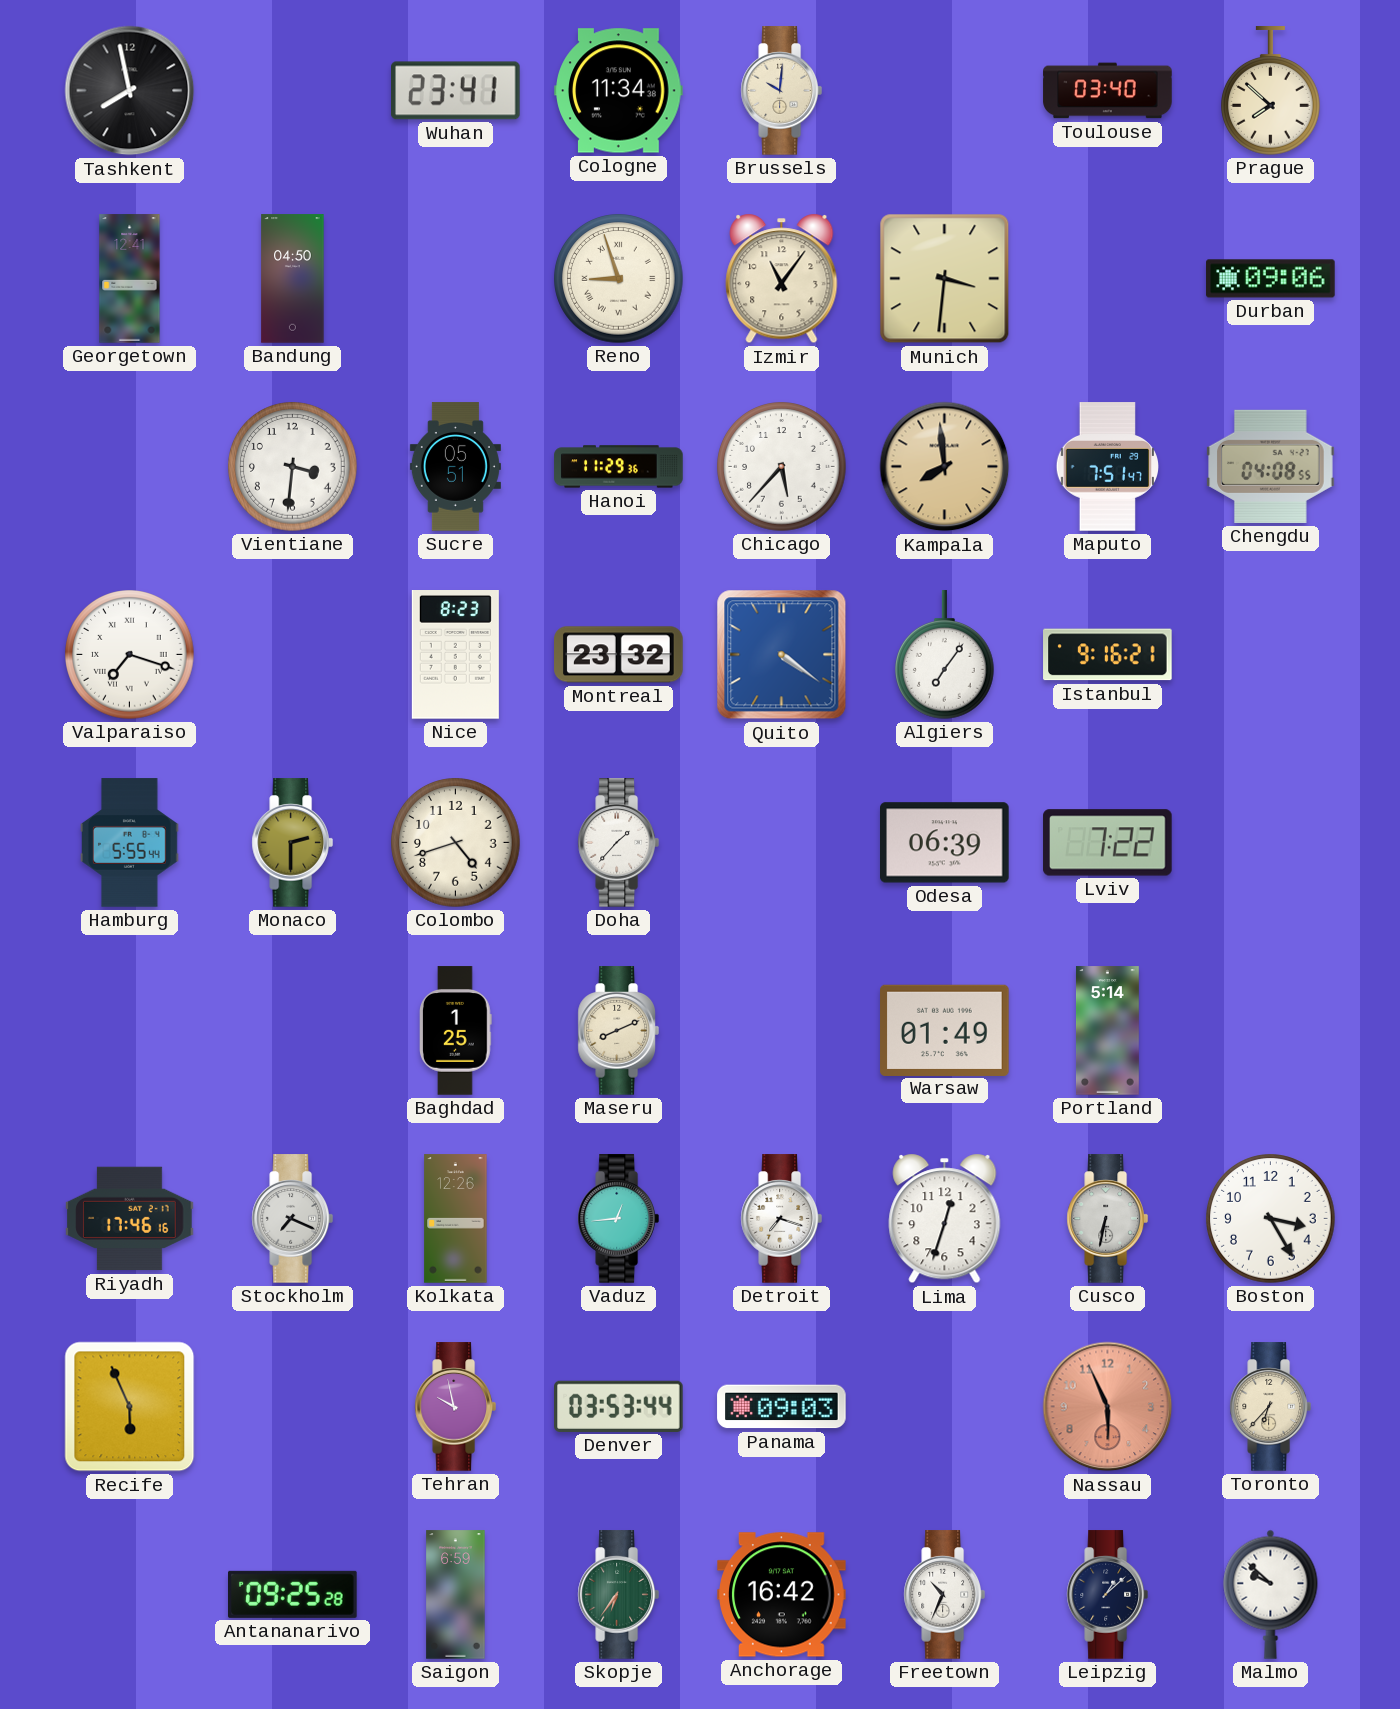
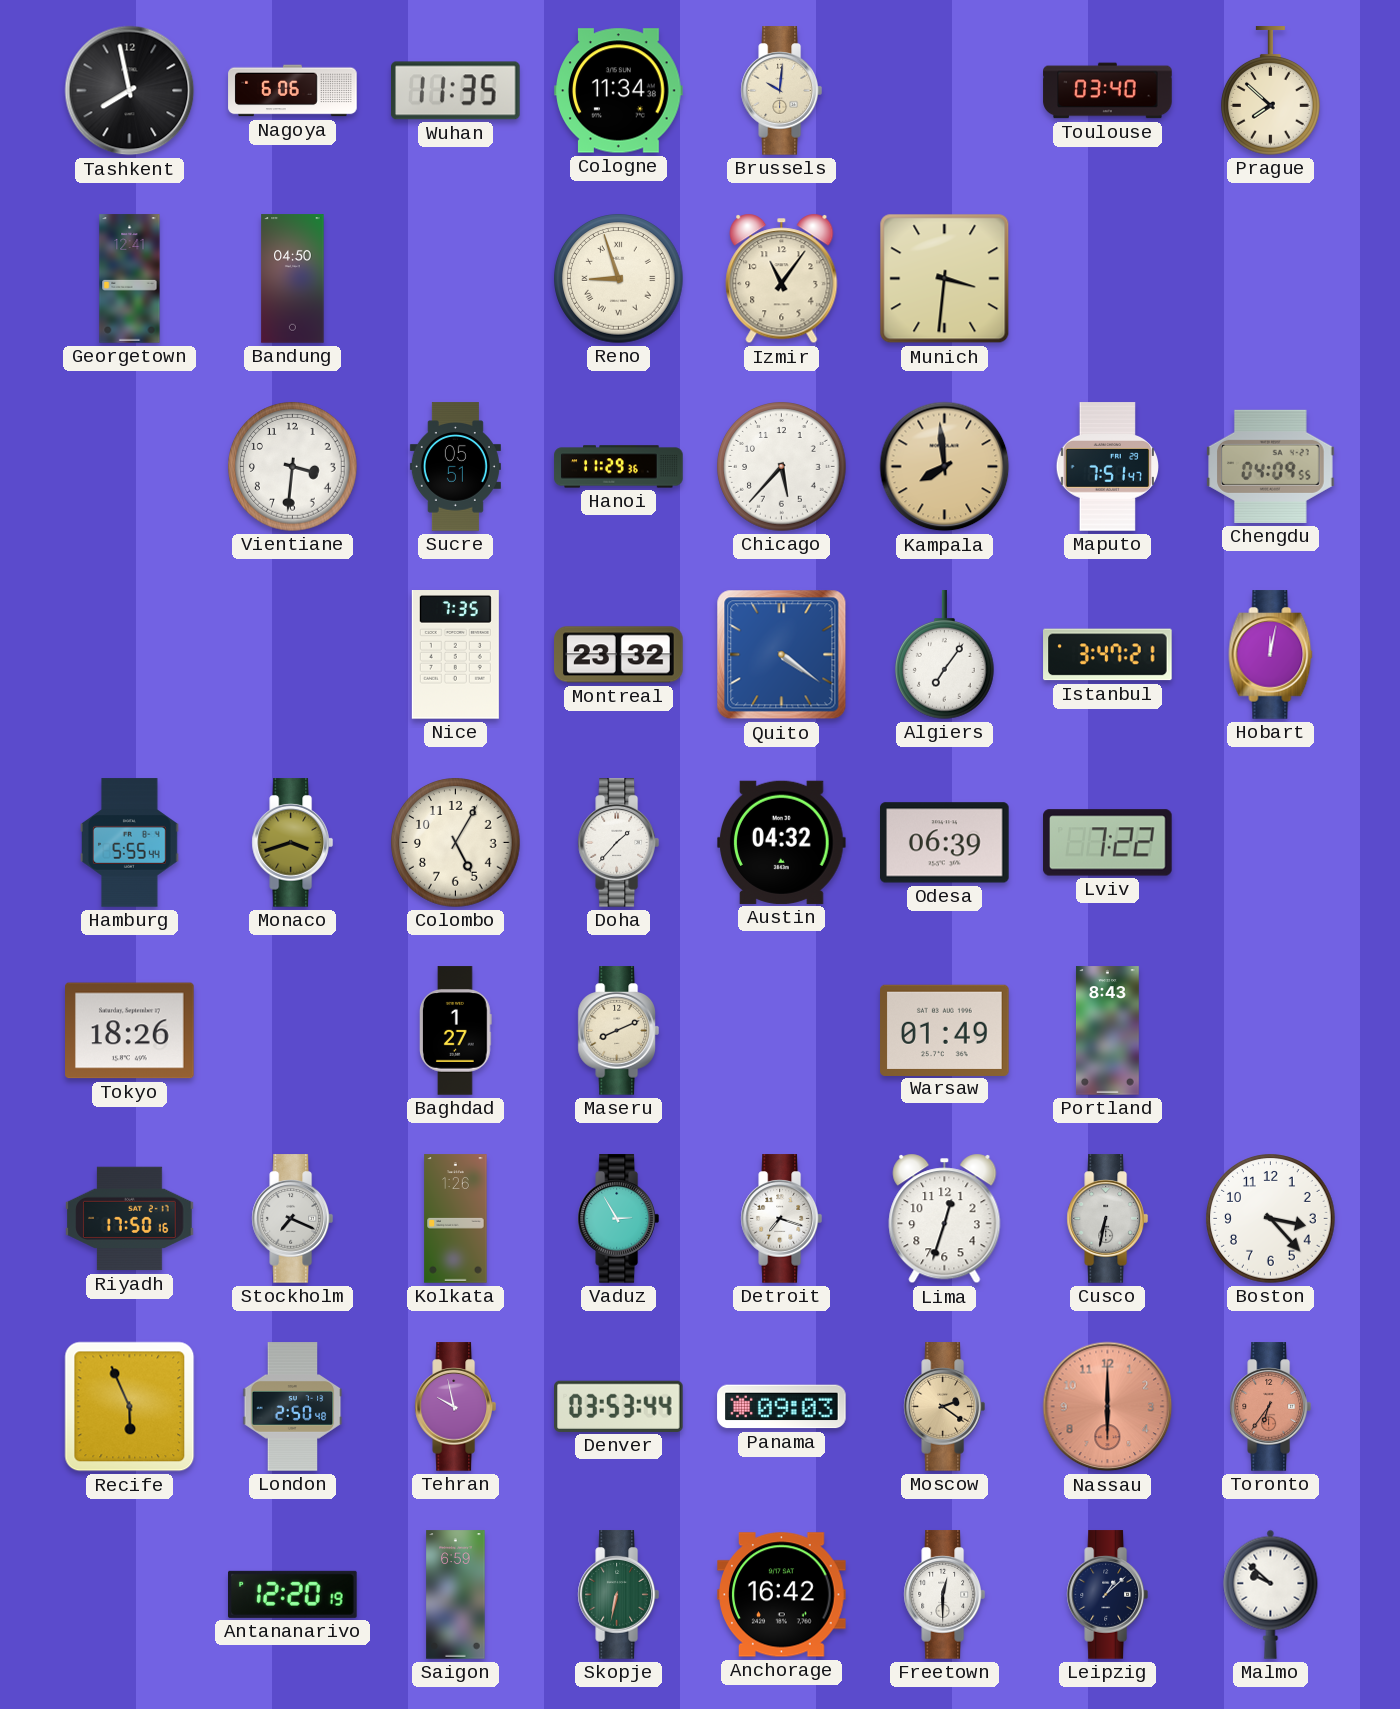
Nagoya: none -> 6:06
Wuhan: 23:41 -> 11:35
Durban: 09:06 -> none
Chengdu: 04:08 -> 04:09
Valparaiso: 7:18 -> none
Nice: 8:23 -> 7:35
Istanbul: 9:16 -> 3:47
Hobart: none -> 12:02
Monaco: 2:30 -> 3:42
Colombo: 4:42 -> 5:05
Austin: none -> 04:32
Tokyo: none -> 18:26
Baghdad: 1:25 -> 1:27
Portland: 5:14 -> 8:43
Riyadh: 17:46 -> 17:50
Kolkata: 12:26 -> 1:26
Vaduz: 12:44 -> 2:55
Boston: 3:25 -> 3:23
London: none -> 2:50
Moscow: none -> 2:21
Nassau: 5:56 -> 6:00
Toronto: 6:37 -> 6:36
Toronto dial: cream -> salmon
Antananarivo: 09:25 -> 12:20
Skopje: 6:36 -> 6:32
Freetown: 10:34 -> 12:30
